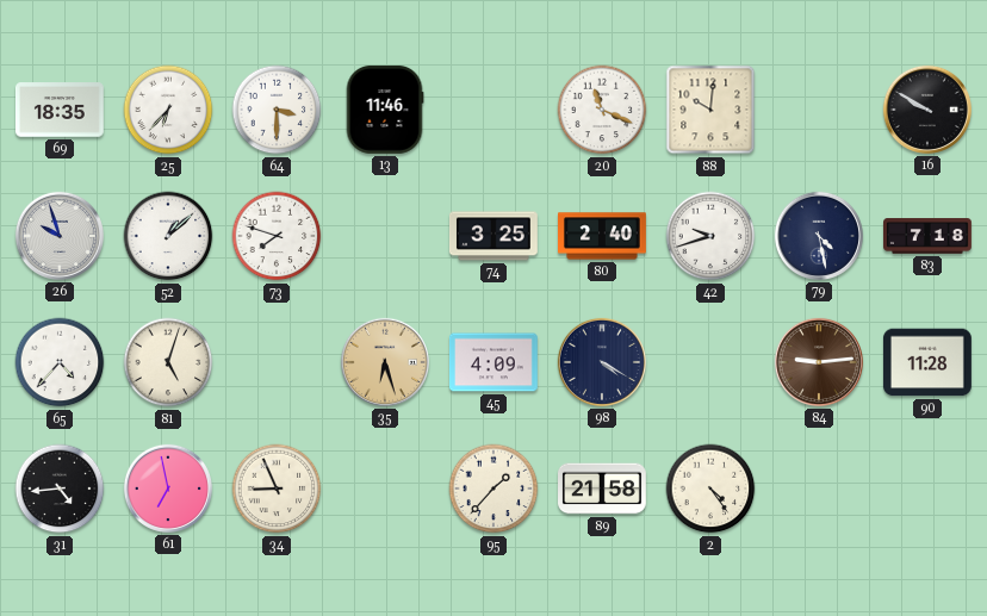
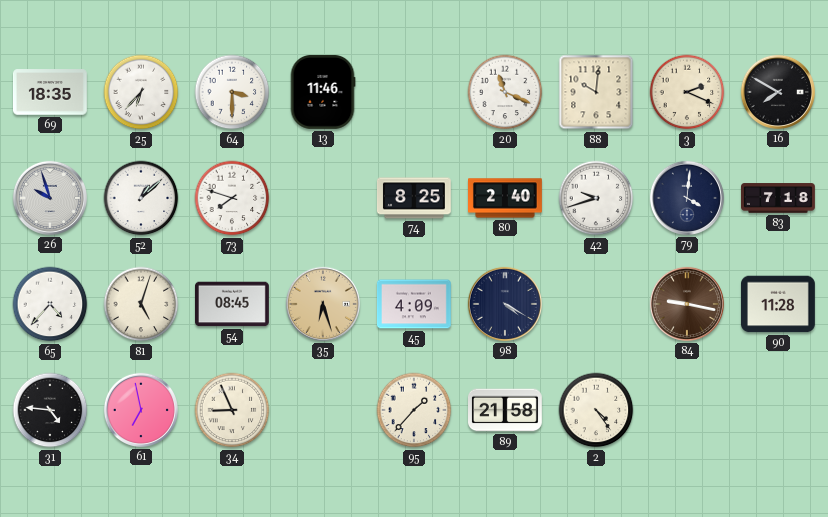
3: none -> 2:19
16: 9:50 -> 7:50
74: 3:25 -> 8:25
79: 4:28 -> 4:01
54: none -> 08:45
84: 9:14 -> 9:17
31: 4:44 -> 4:46
